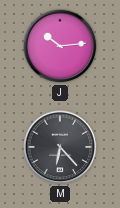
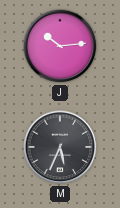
M: 6:23 -> 5:34
